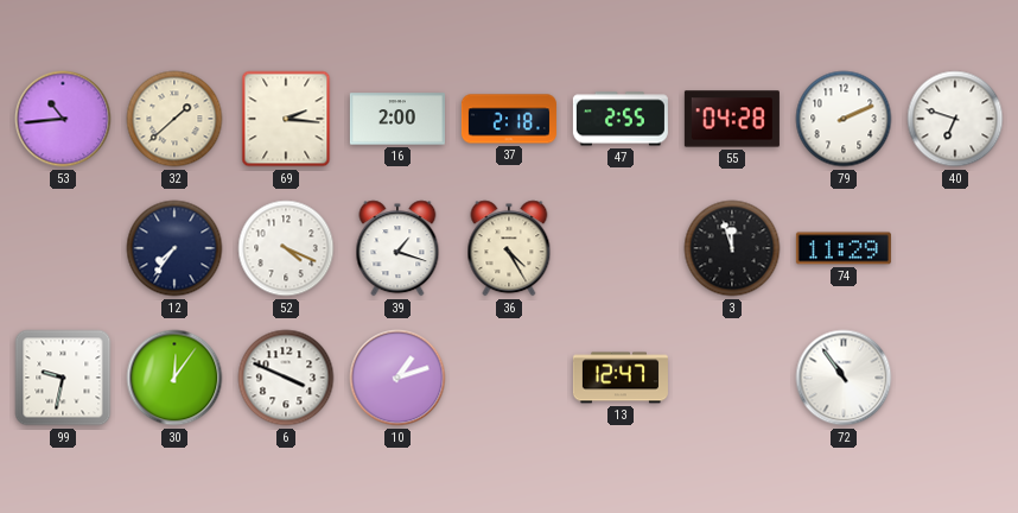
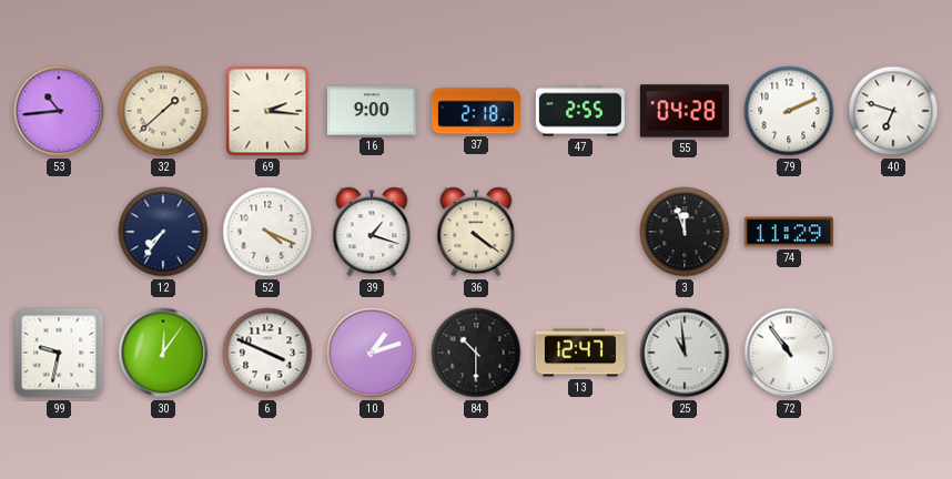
16: 2:00 -> 9:00
36: 4:25 -> 4:21
84: none -> 10:30
25: none -> 10:59
